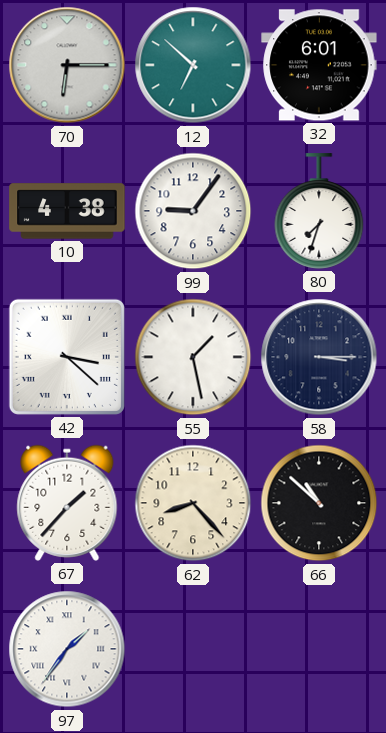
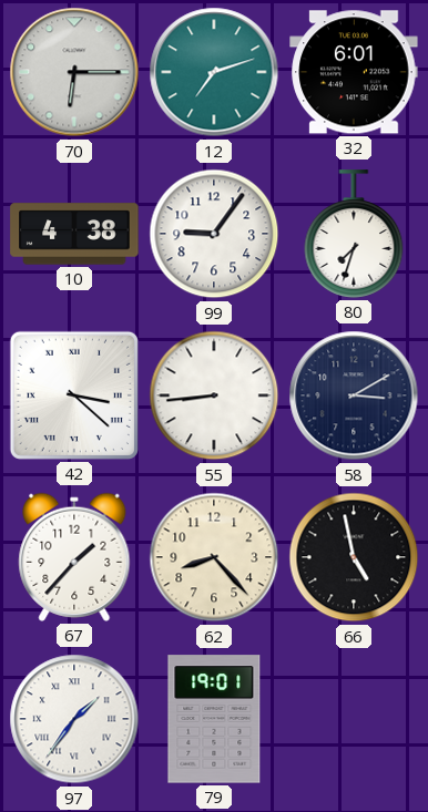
12: 6:52 -> 7:12
55: 1:28 -> 8:44
58: 3:15 -> 3:10
66: 10:52 -> 4:58
79: none -> 19:01
